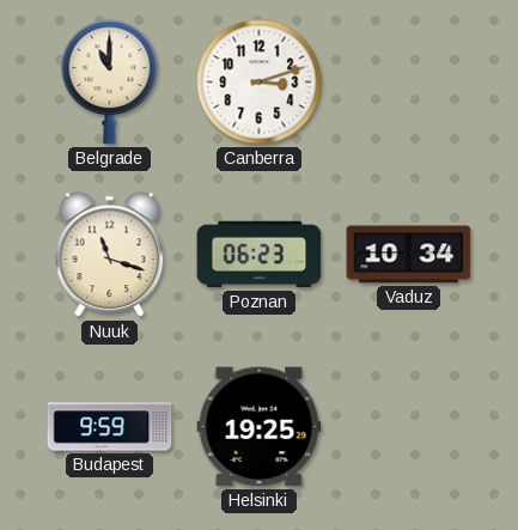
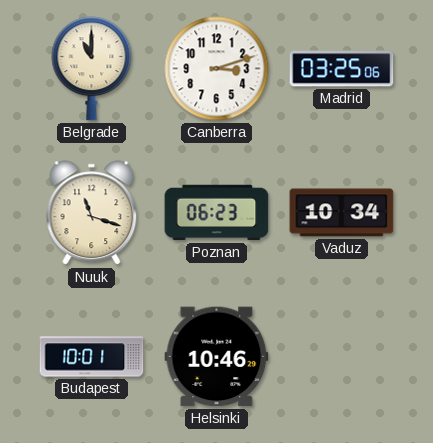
Madrid: none -> 03:25
Budapest: 9:59 -> 10:01
Helsinki: 19:25 -> 10:46
